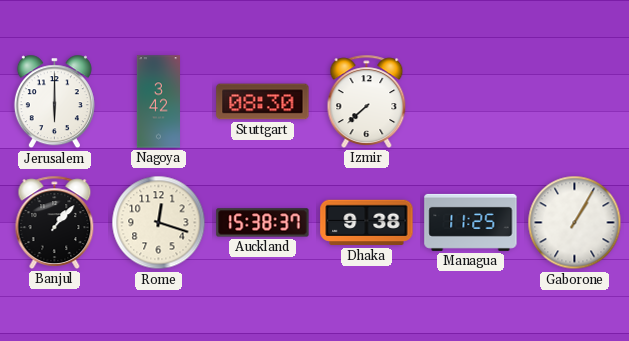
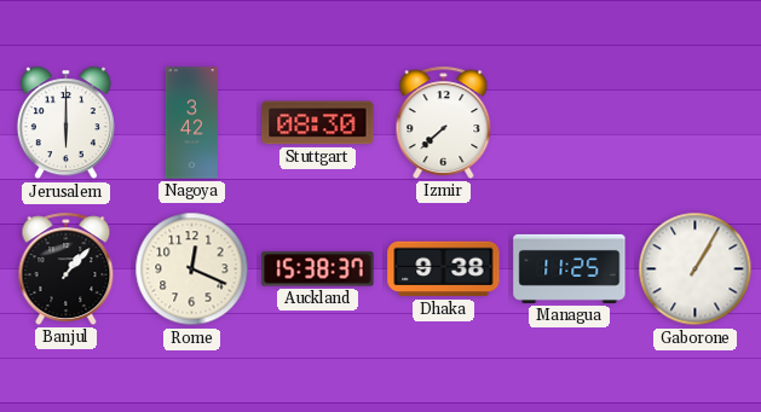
Rome: 12:18 -> 12:19
